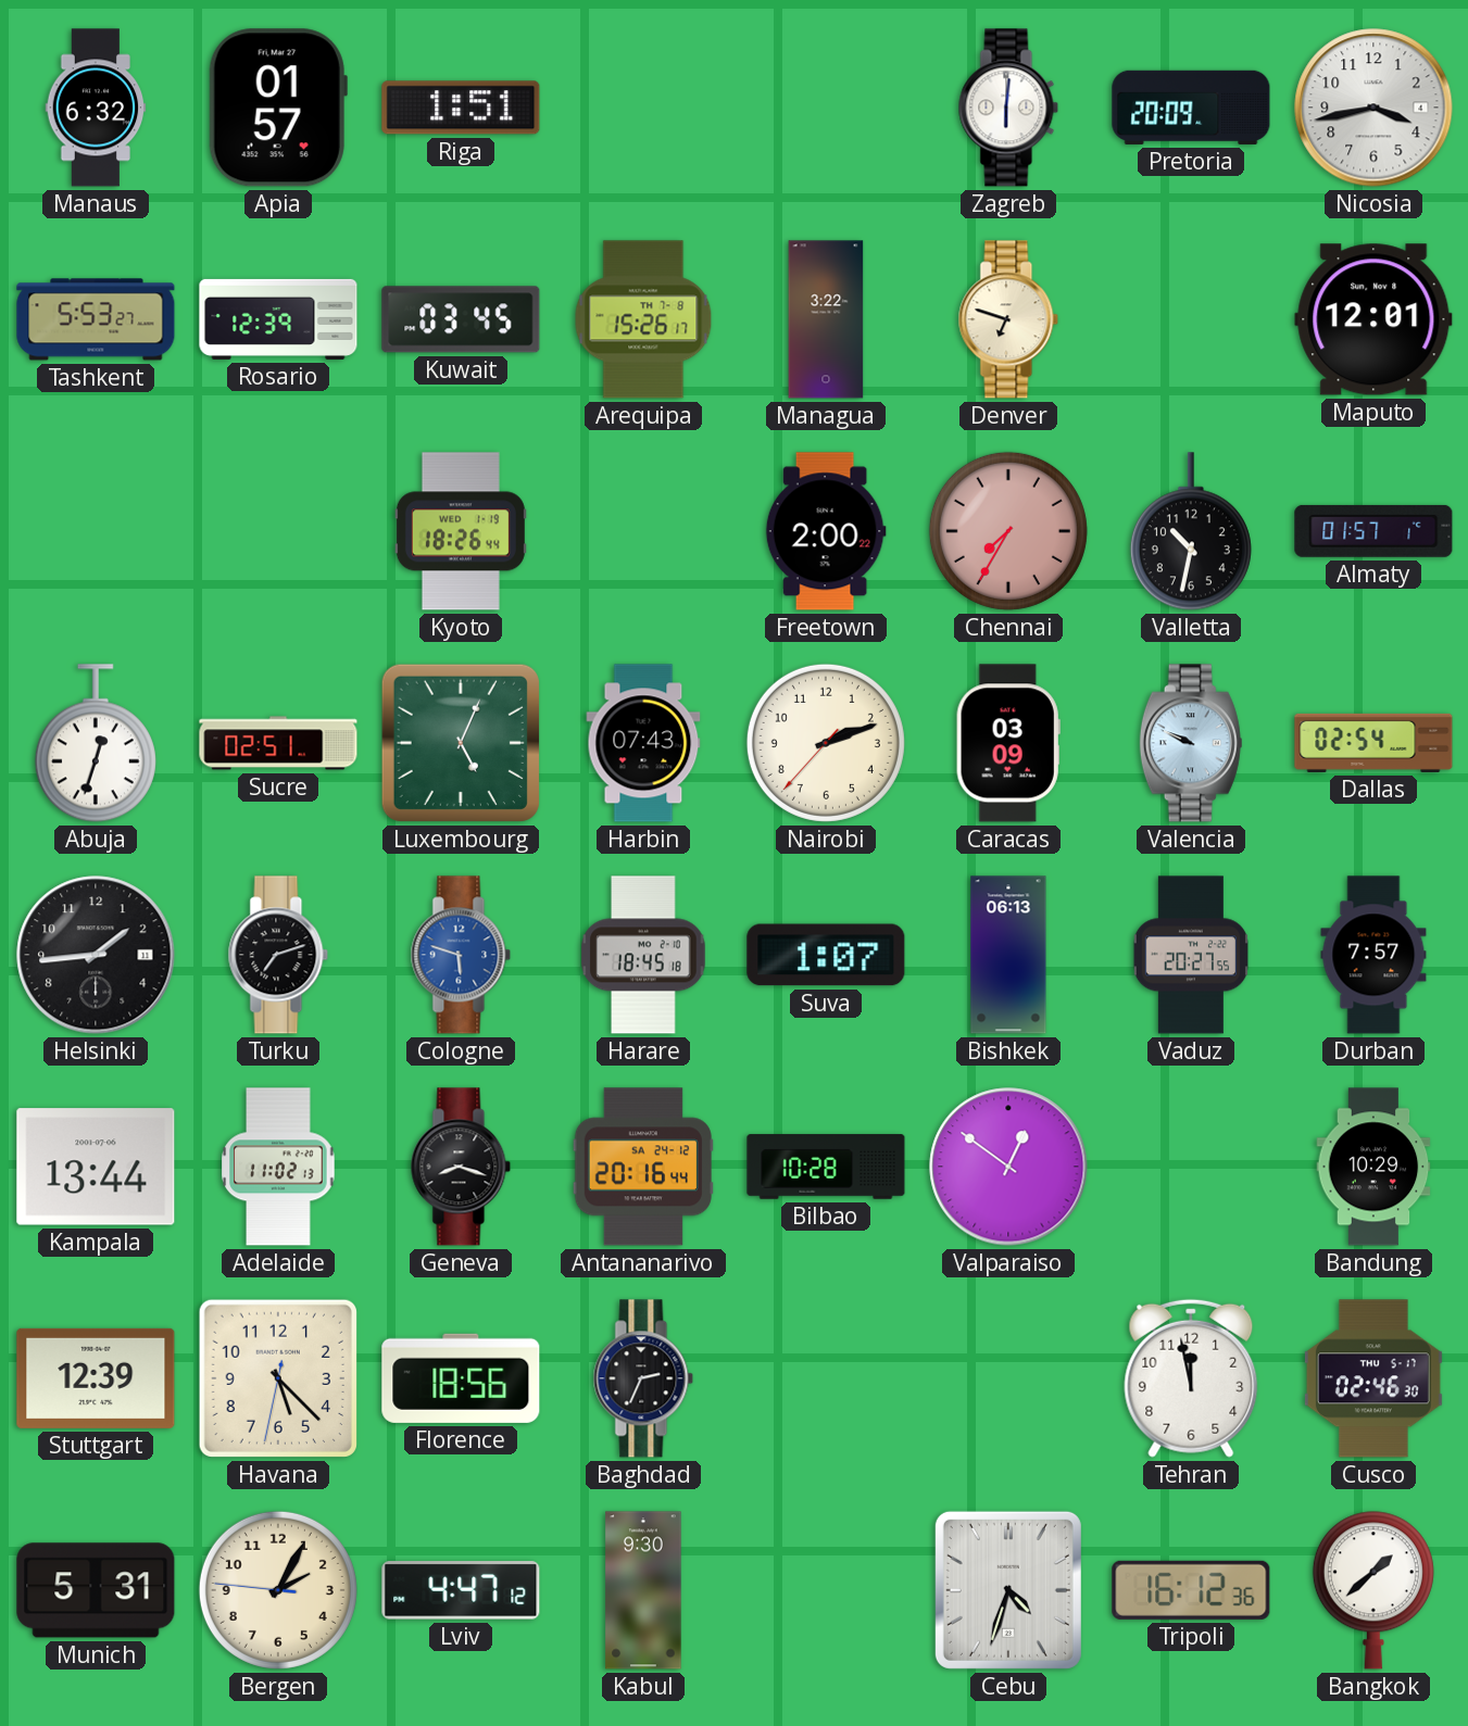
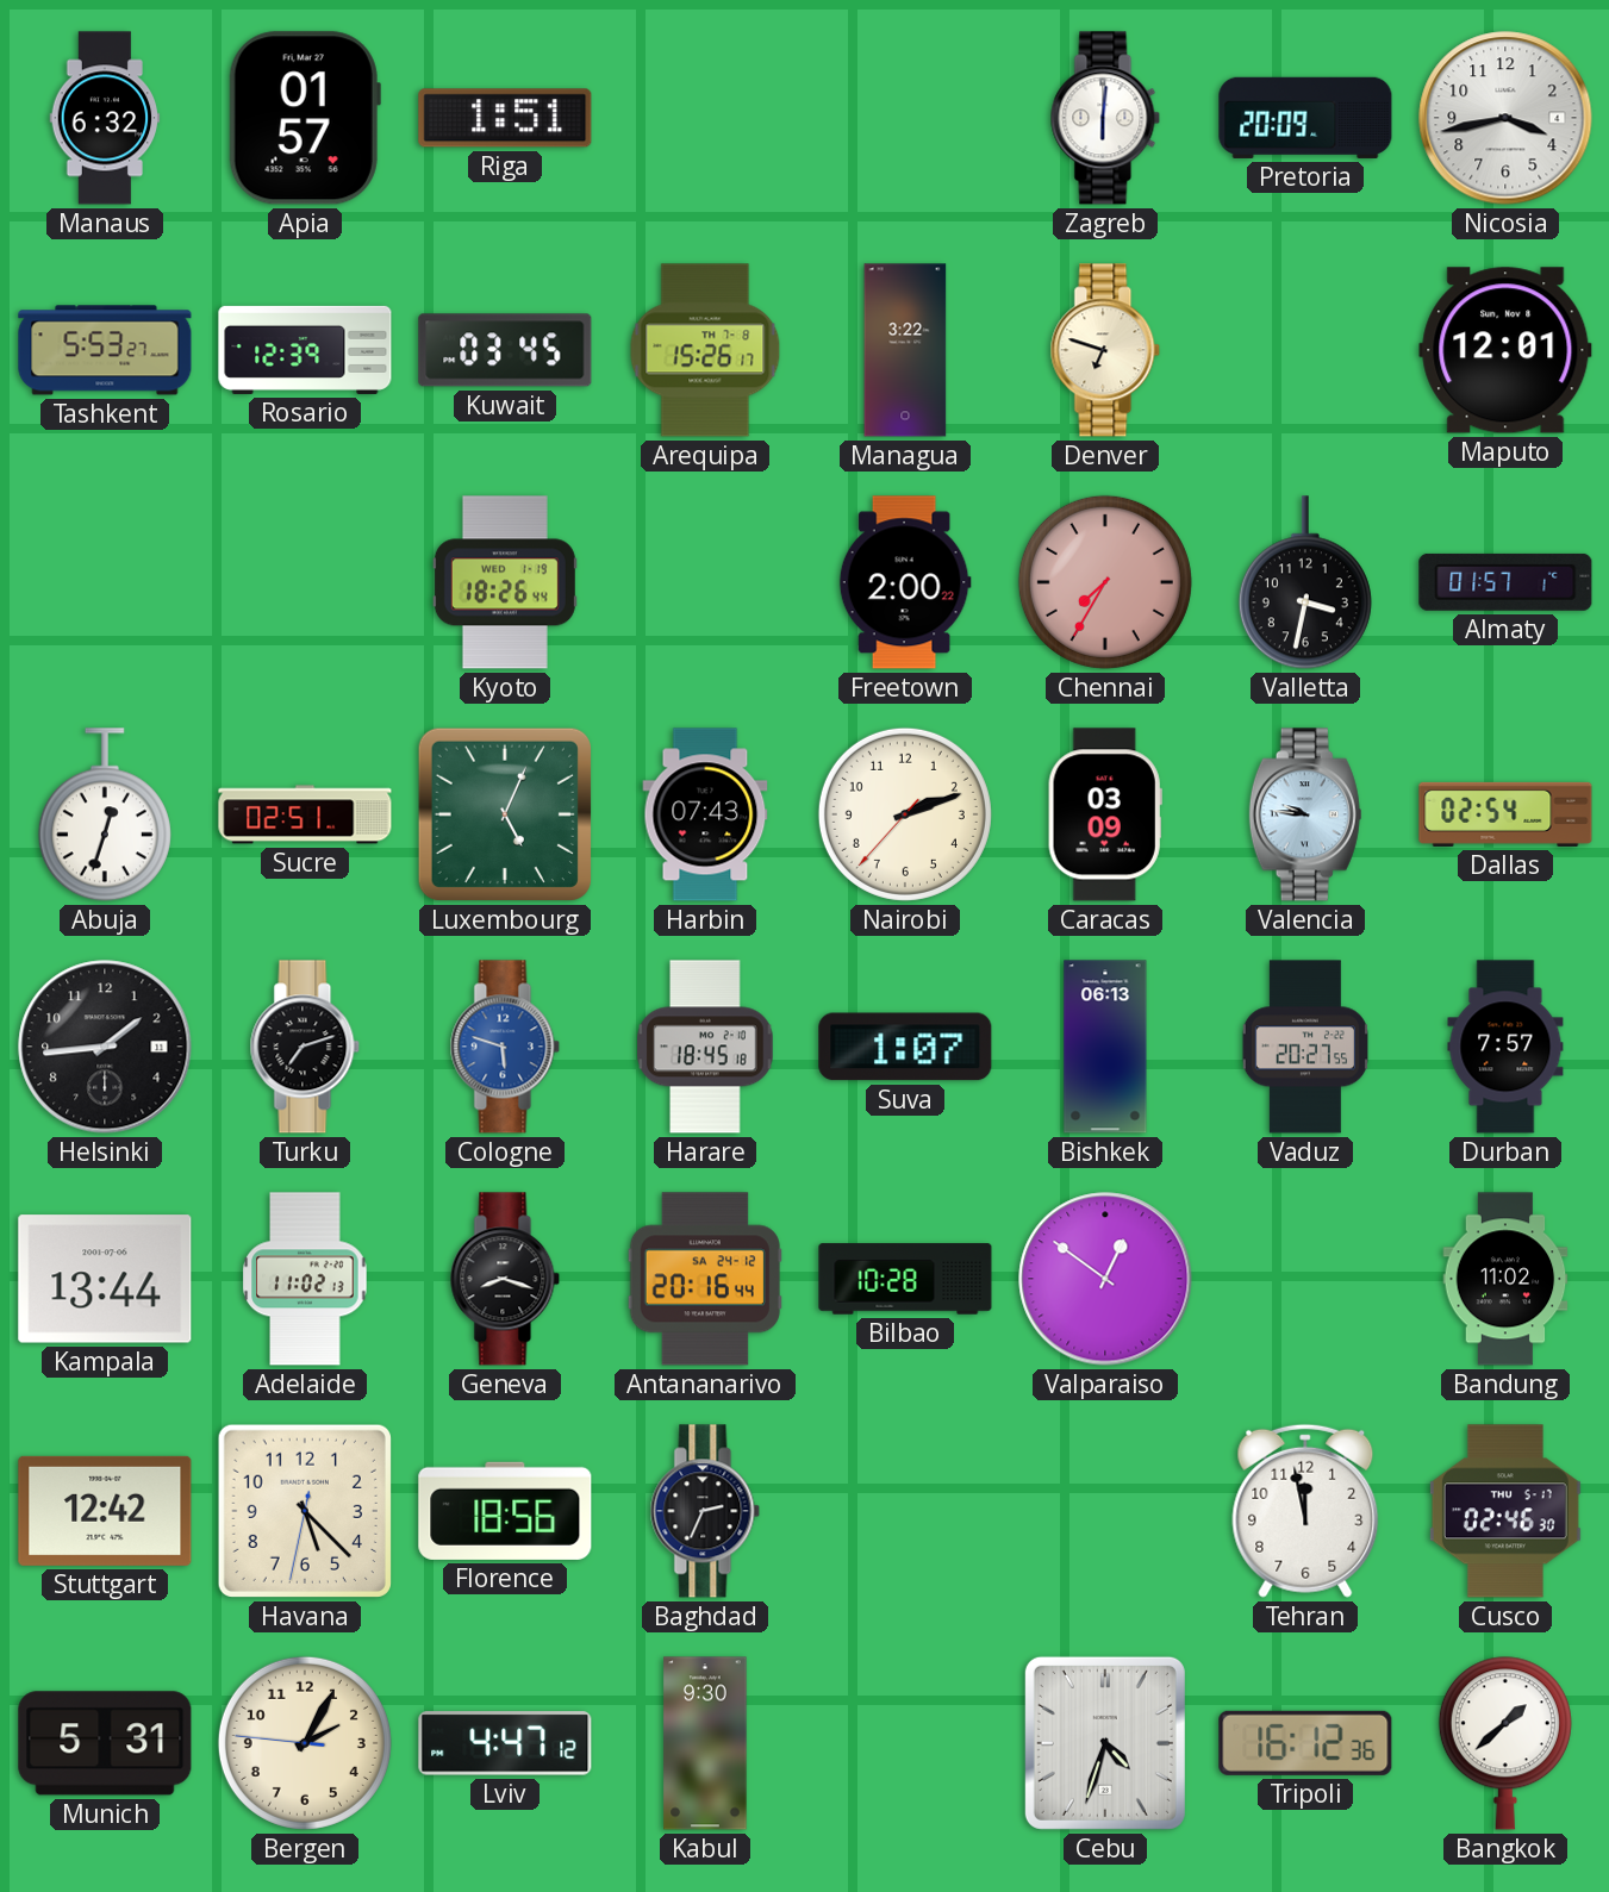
Valletta: 10:32 -> 3:32
Valencia: 9:49 -> 9:46
Bandung: 10:29 -> 11:02
Stuttgart: 12:39 -> 12:42
